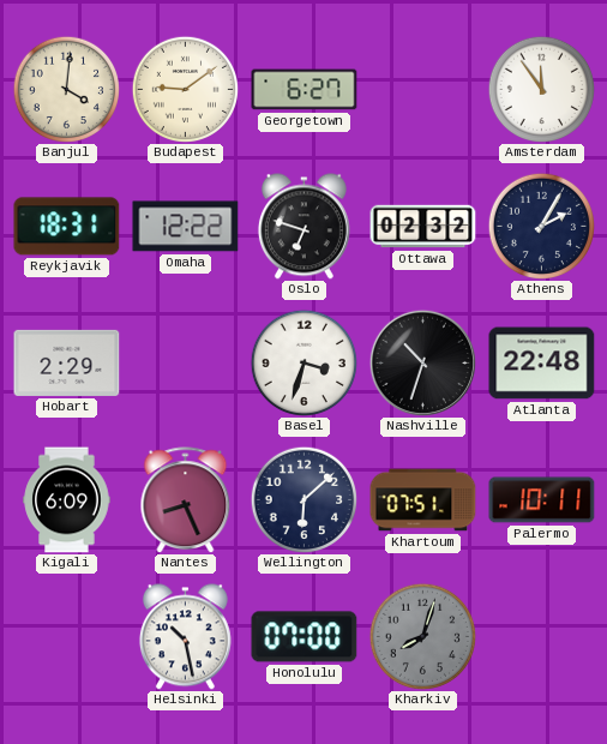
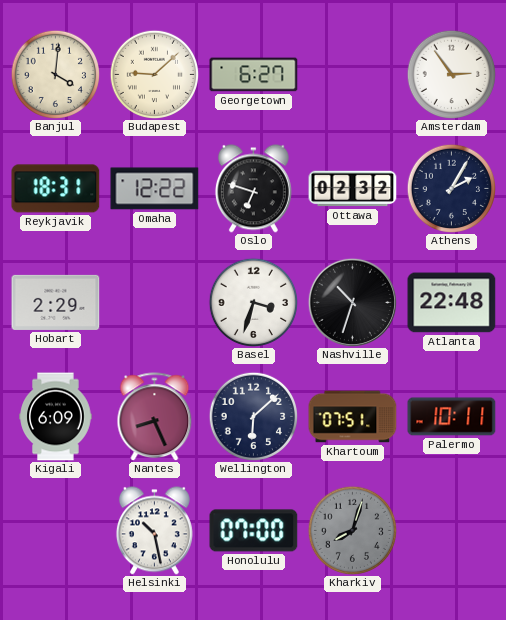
Budapest: 9:09 -> 9:08
Amsterdam: 11:54 -> 2:54
